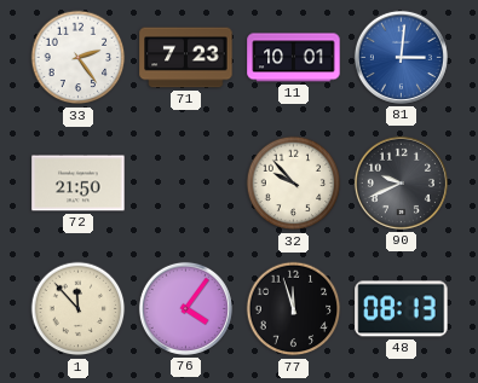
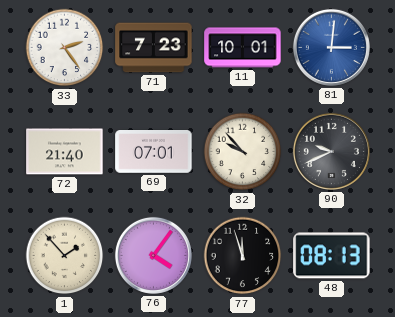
72: 21:50 -> 21:40
69: none -> 07:01
1: 11:53 -> 1:53
